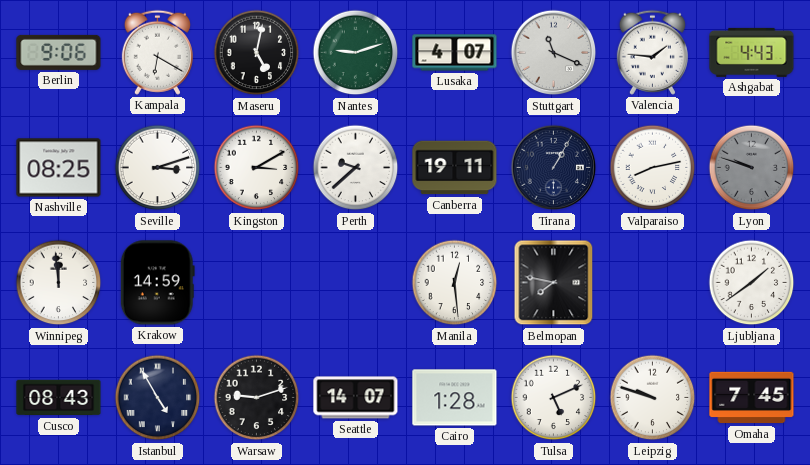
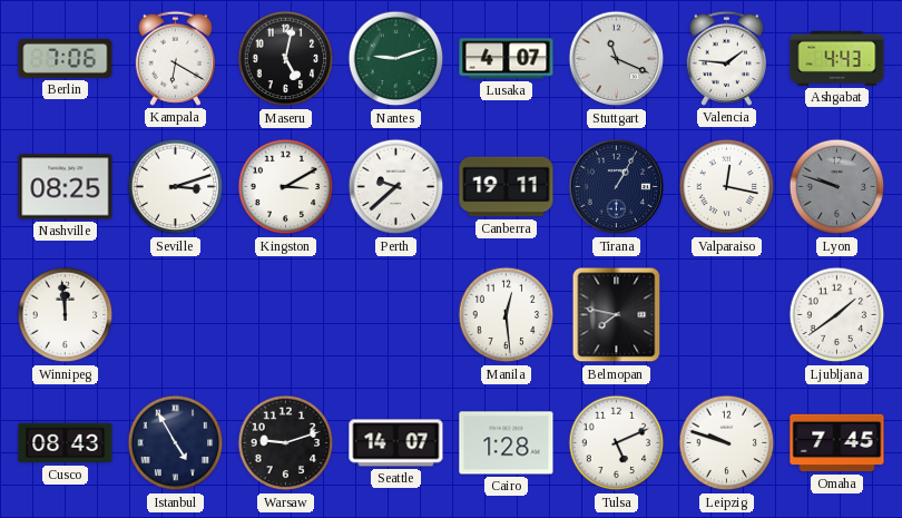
Berlin: 9:06 -> 7:06
Valparaiso: 8:13 -> 12:17
Krakow: 14:59 -> none
